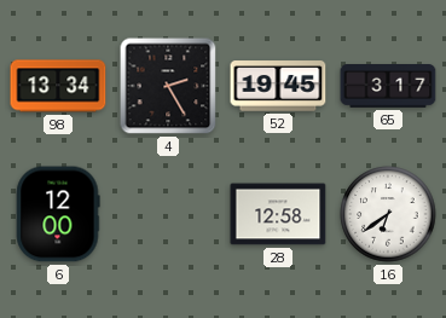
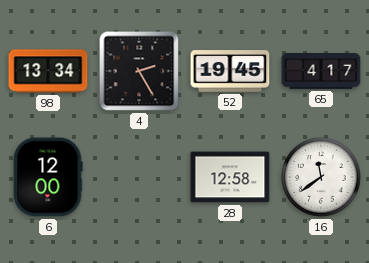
65: 3:17 -> 4:17
16: 6:39 -> 11:39
